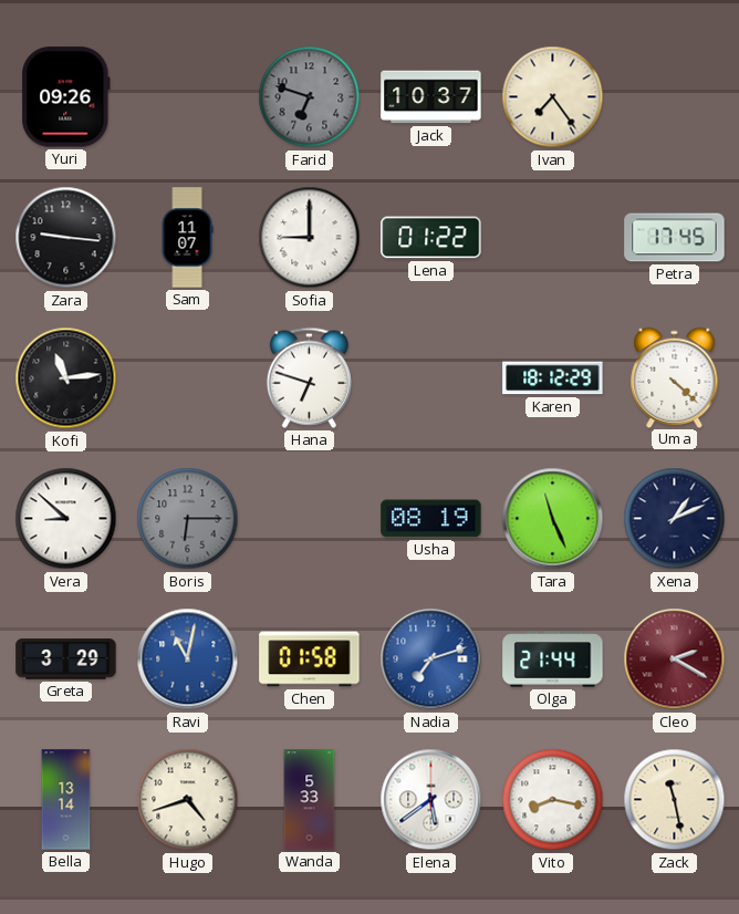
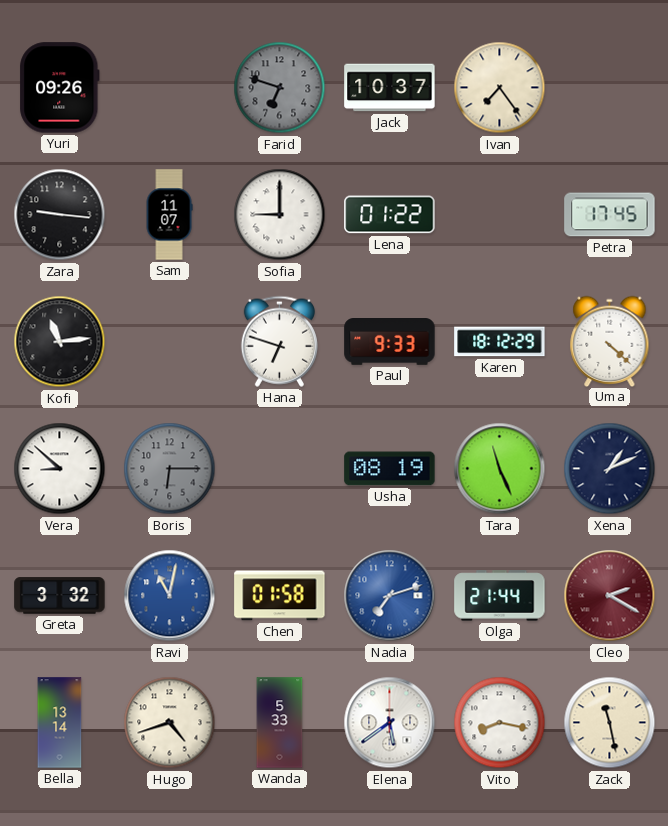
Paul: none -> 9:33
Greta: 3:29 -> 3:32
